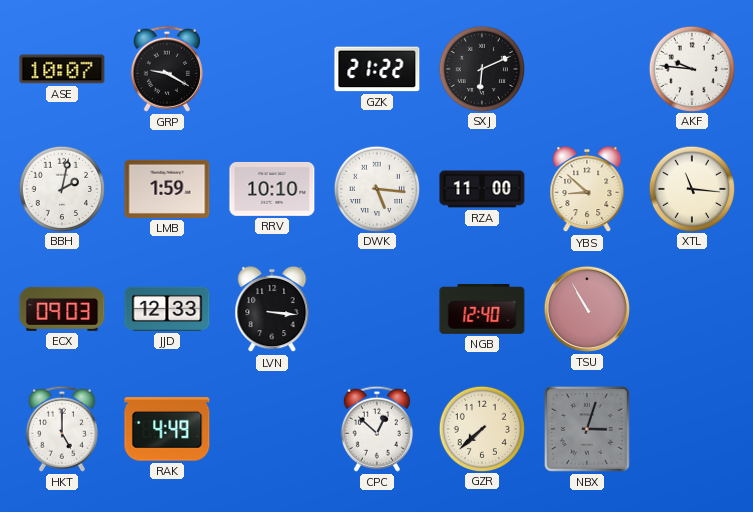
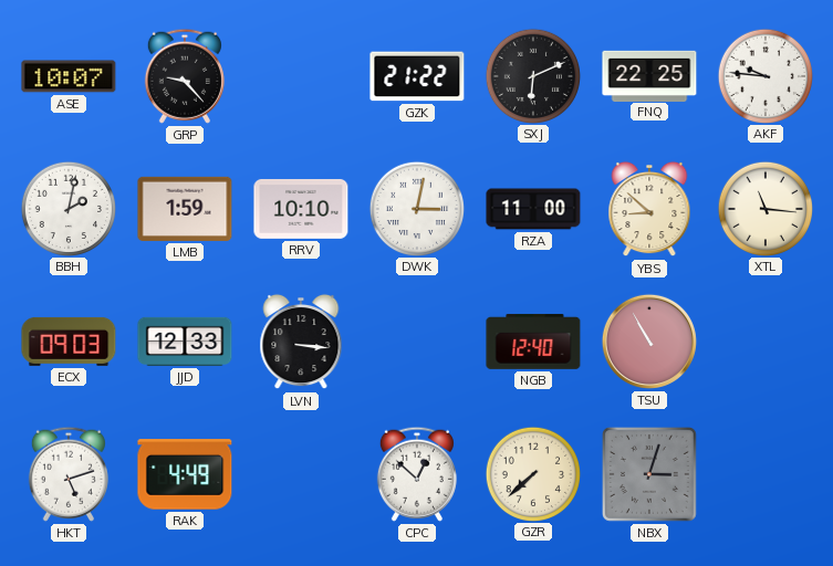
GRP: 9:20 -> 9:23
FNQ: none -> 22:25
DWK: 5:16 -> 3:02
HKT: 5:00 -> 5:12
